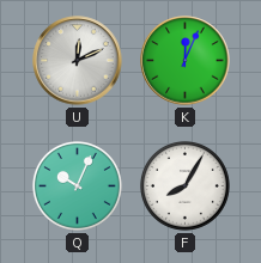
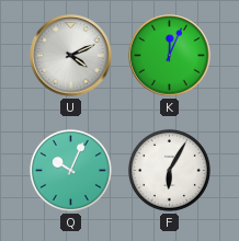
U: 12:11 -> 4:11
F: 8:05 -> 6:05
